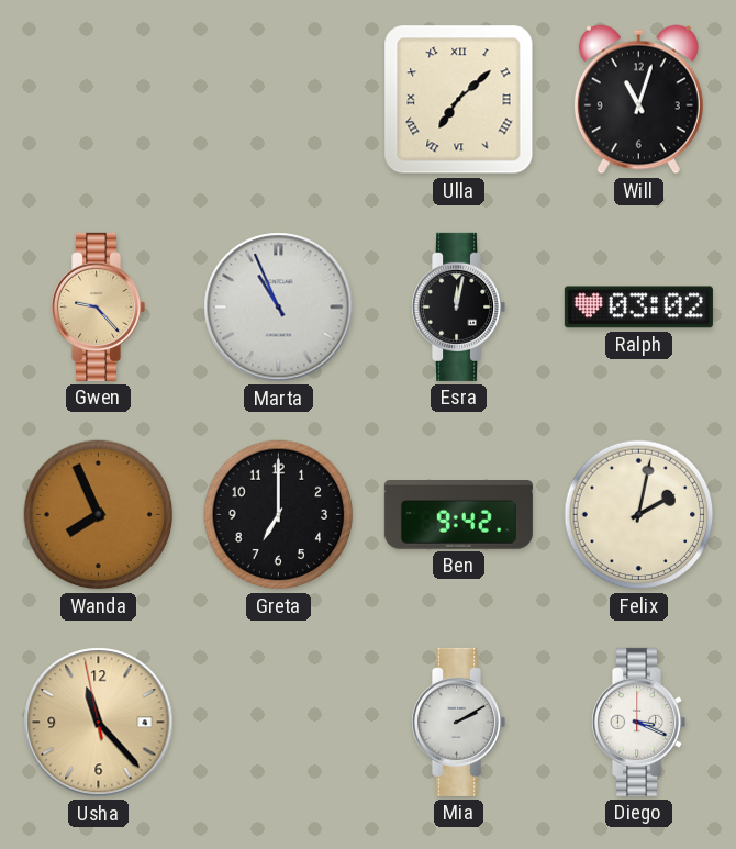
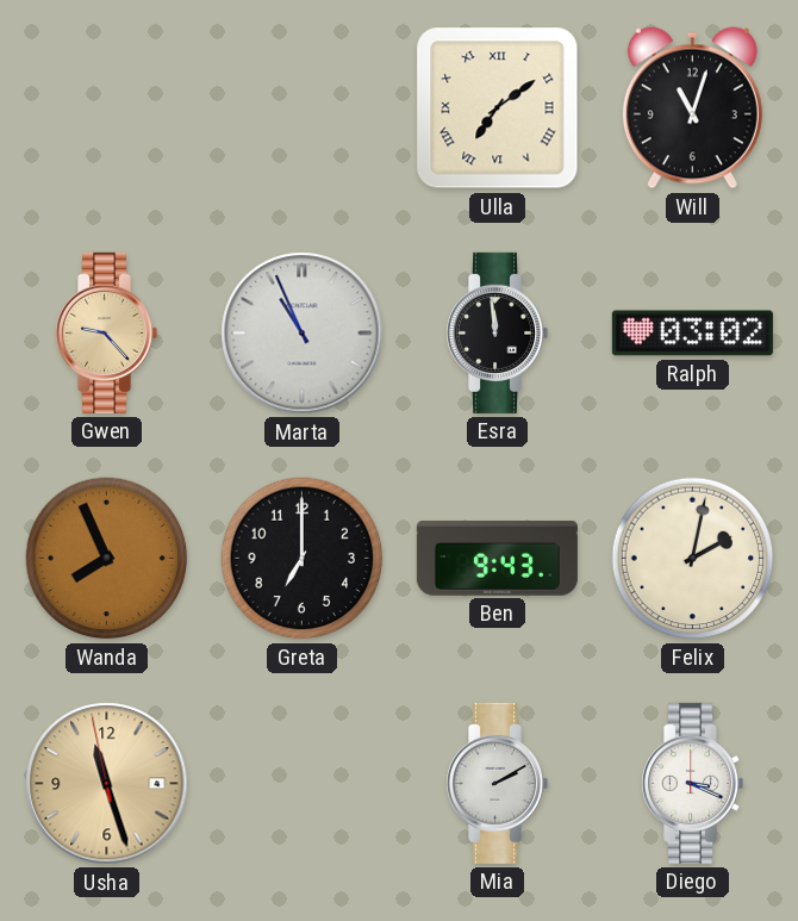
Ulla: 7:08 -> 7:09
Esra: 12:02 -> 11:59
Ben: 9:42 -> 9:43
Usha: 11:22 -> 11:26
